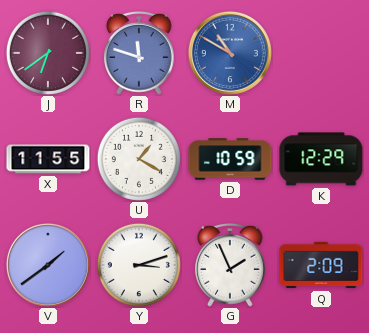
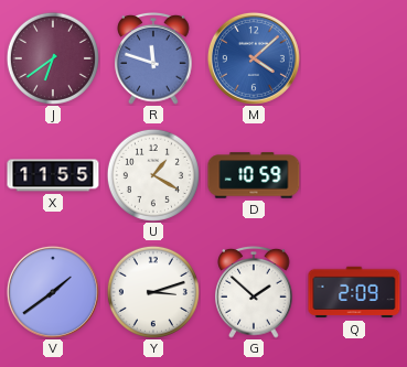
M: 10:50 -> 4:08
K: 12:29 -> none
G: 1:56 -> 1:52
